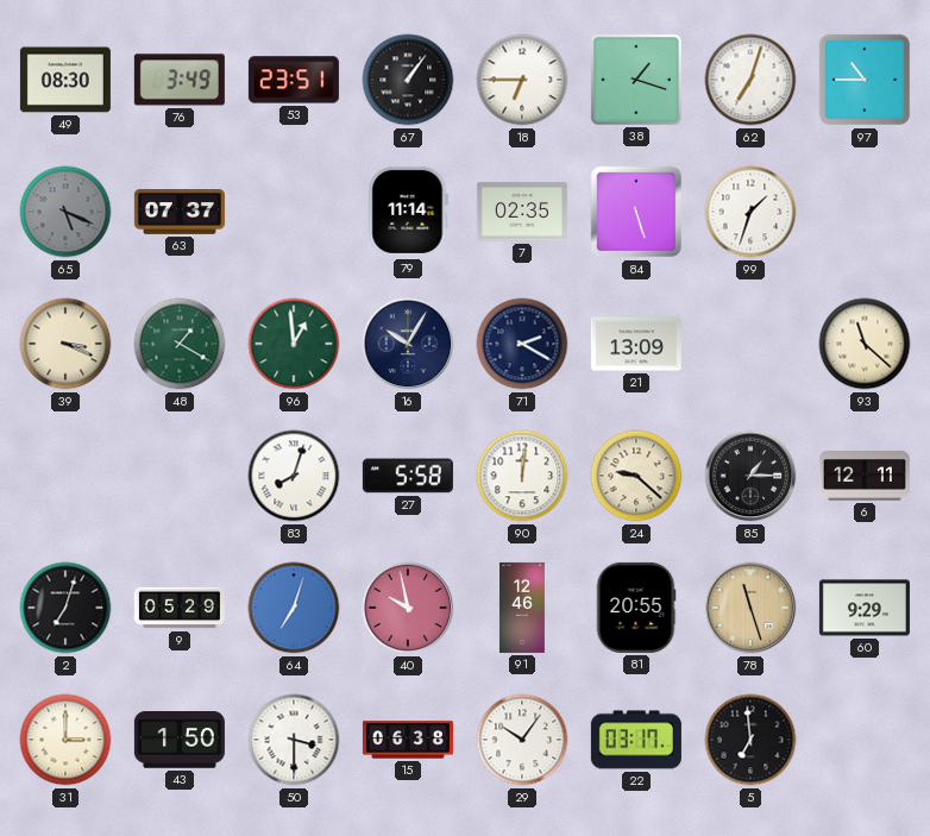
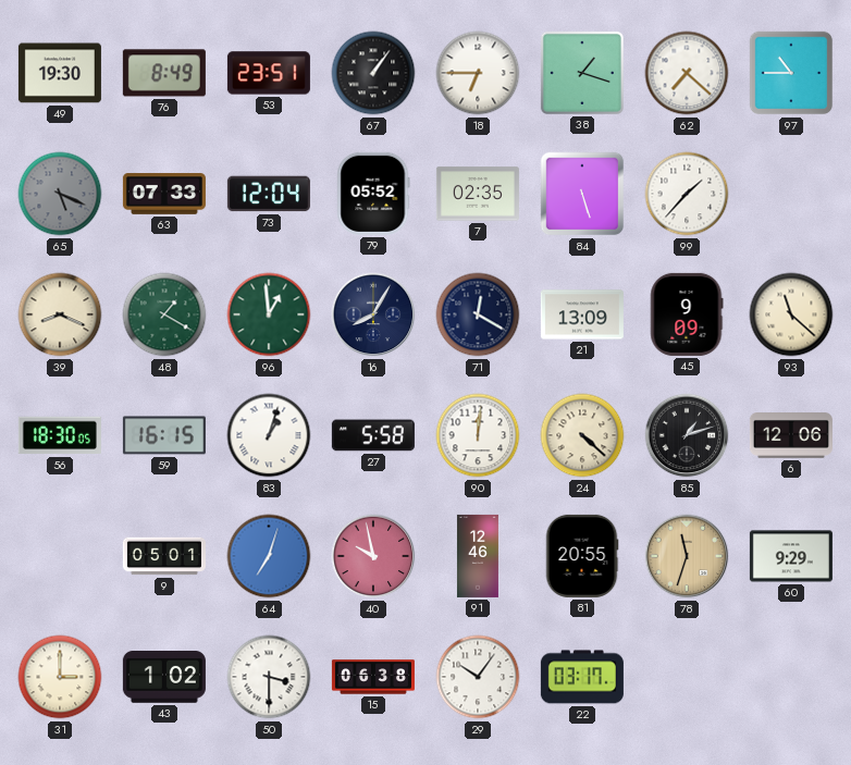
49: 08:30 -> 19:30
76: 3:49 -> 8:49
62: 7:03 -> 7:22
63: 07:37 -> 07:33
73: none -> 12:04
79: 11:14 -> 05:52
99: 1:33 -> 1:37
39: 3:19 -> 8:19
16: 10:05 -> 8:05
71: 2:20 -> 12:20
45: none -> 9:09
56: none -> 18:30
59: none -> 16:15
83: 8:03 -> 1:03
24: 9:22 -> 4:22
85: 1:15 -> 1:12
6: 12:11 -> 12:06
2: 7:03 -> none
9: 05:29 -> 05:01
78: 11:27 -> 11:33
43: 1:50 -> 1:02
5: 6:59 -> none
